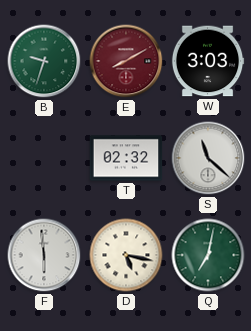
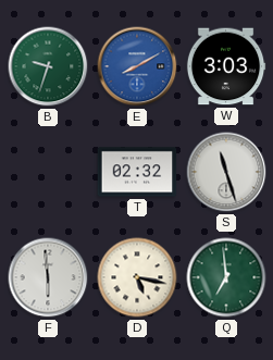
E dial: burgundy -> blue
S: 11:22 -> 11:27
Q: 7:02 -> 6:59
